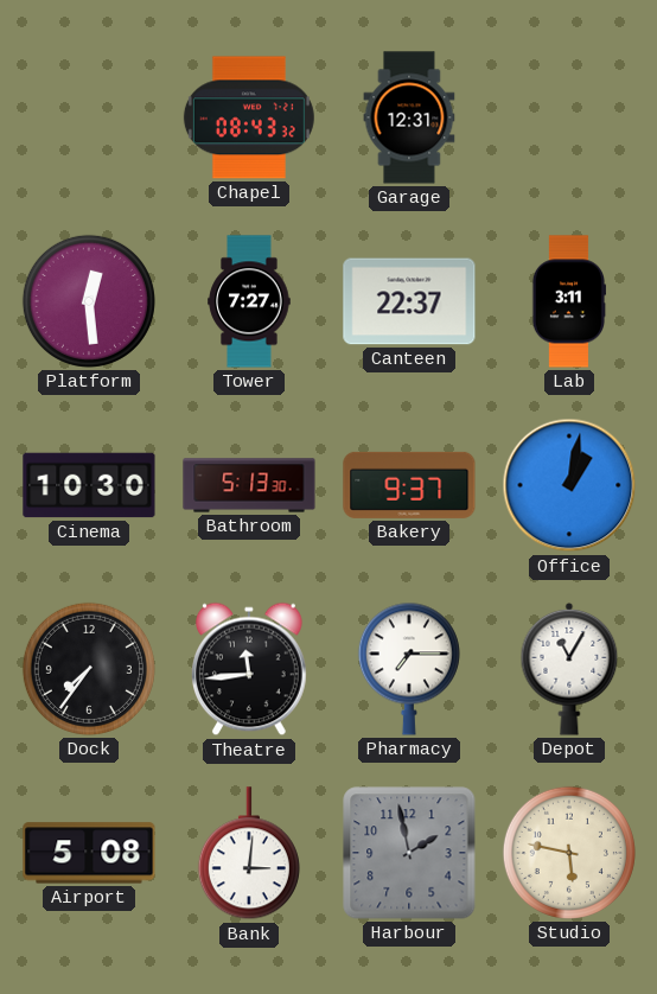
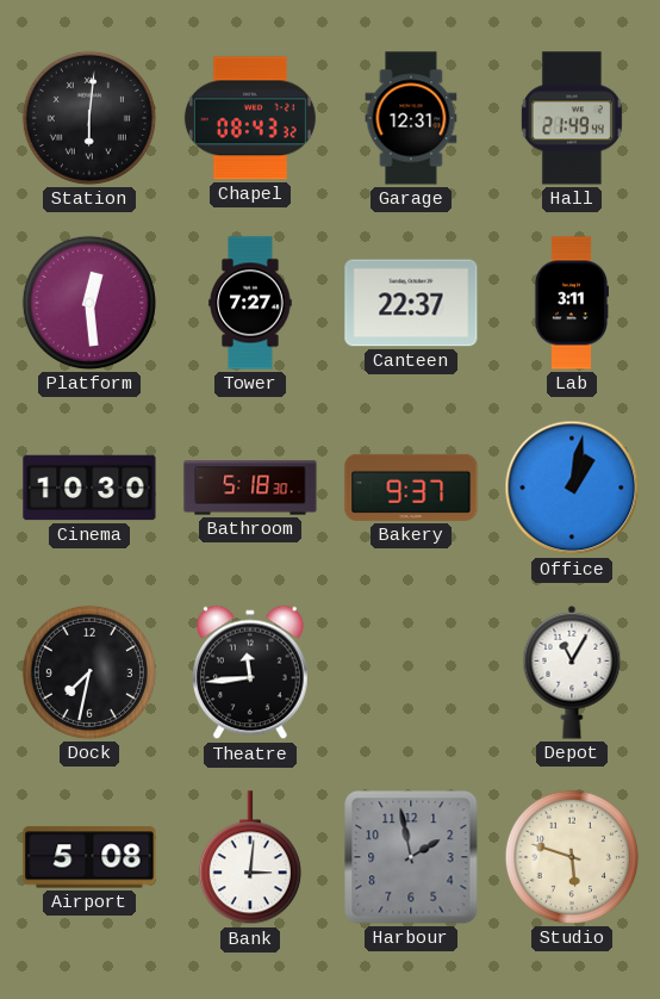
Station: none -> 6:01
Hall: none -> 21:49
Bathroom: 5:13 -> 5:18
Dock: 7:36 -> 7:32
Pharmacy: 7:15 -> none
Studio: 5:47 -> 5:48
